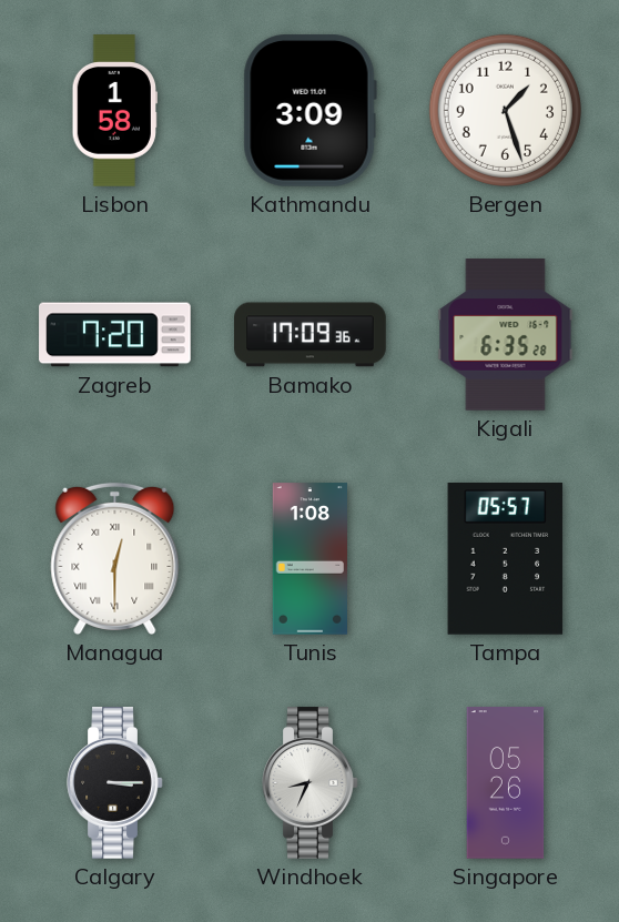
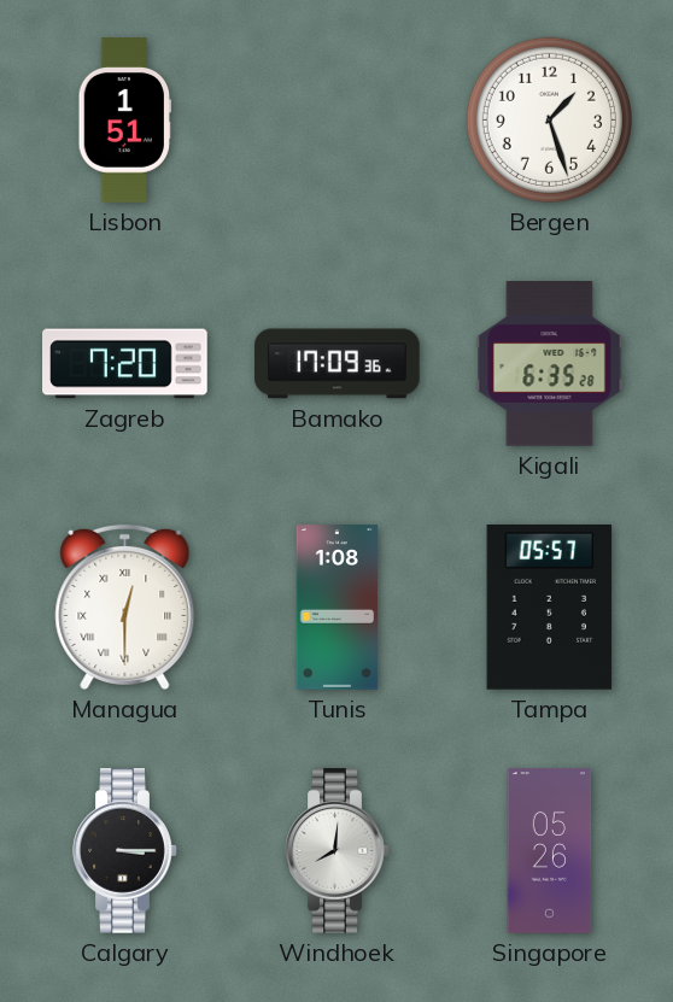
Lisbon: 1:58 -> 1:51
Kathmandu: 3:09 -> none
Windhoek: 8:34 -> 8:01
